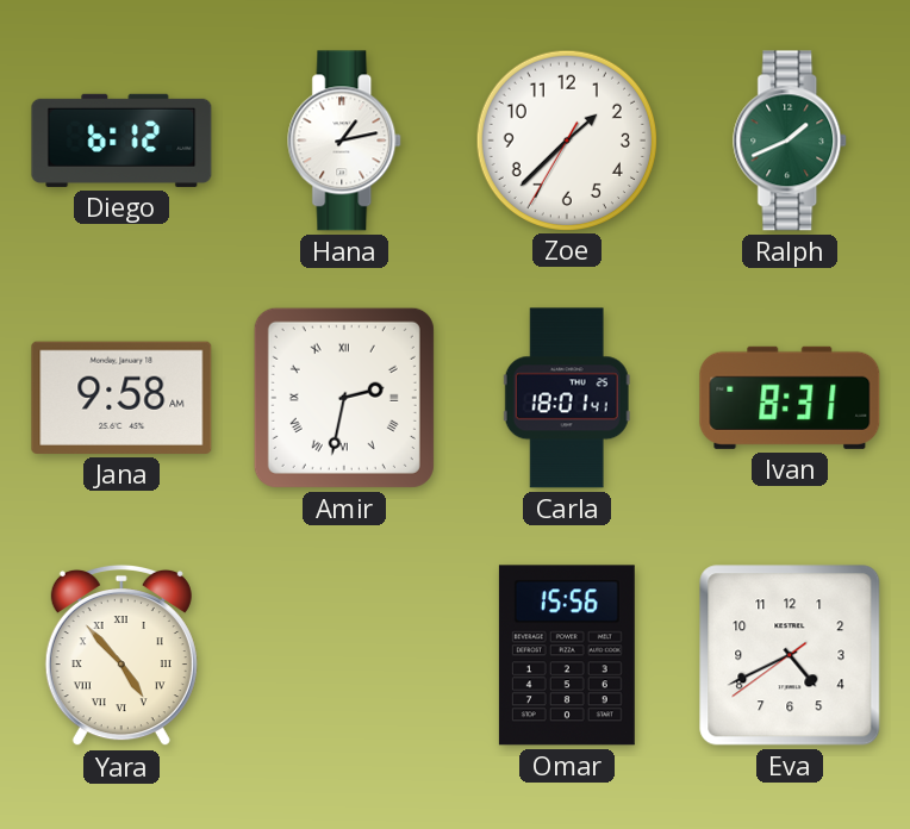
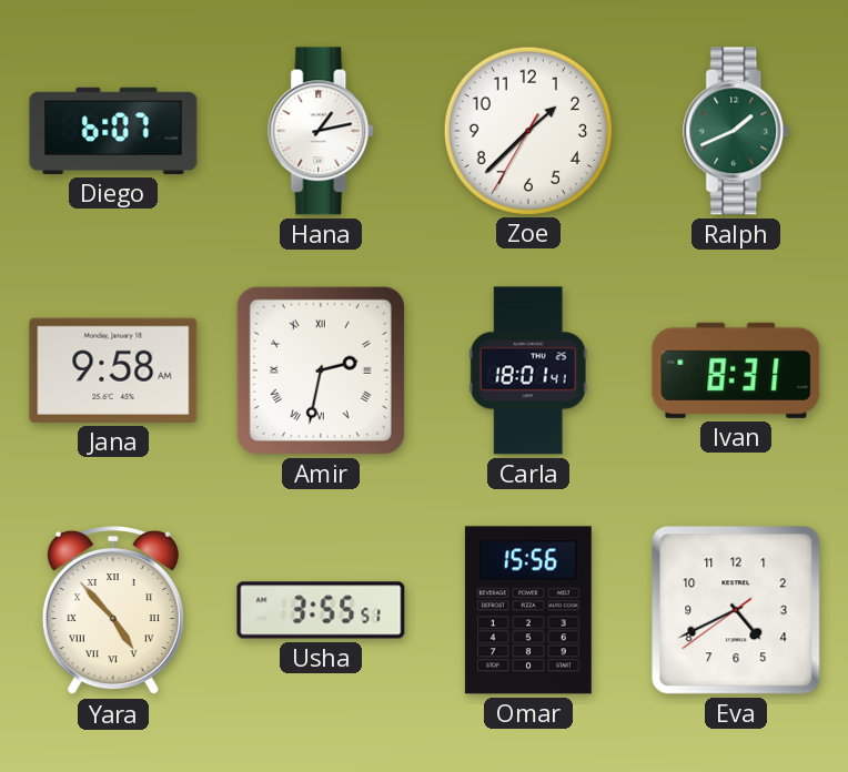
Diego: 6:12 -> 6:07
Usha: none -> 3:55
